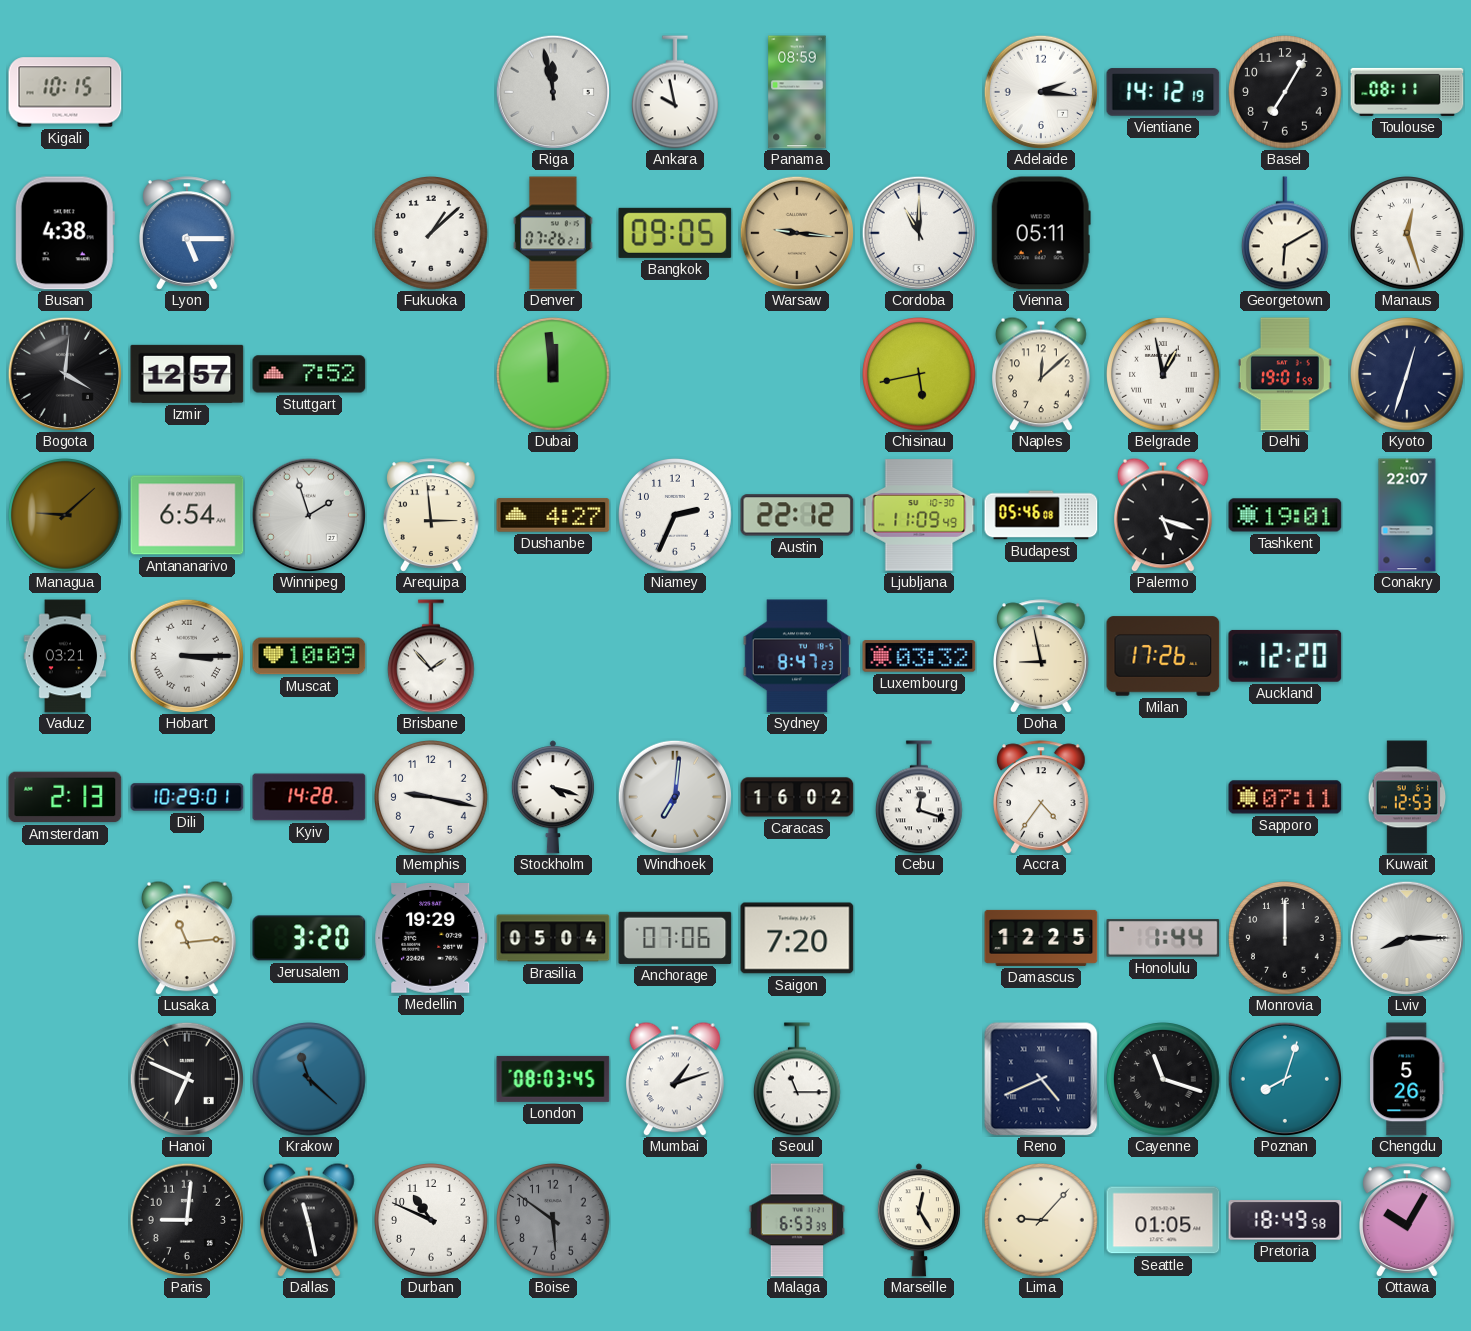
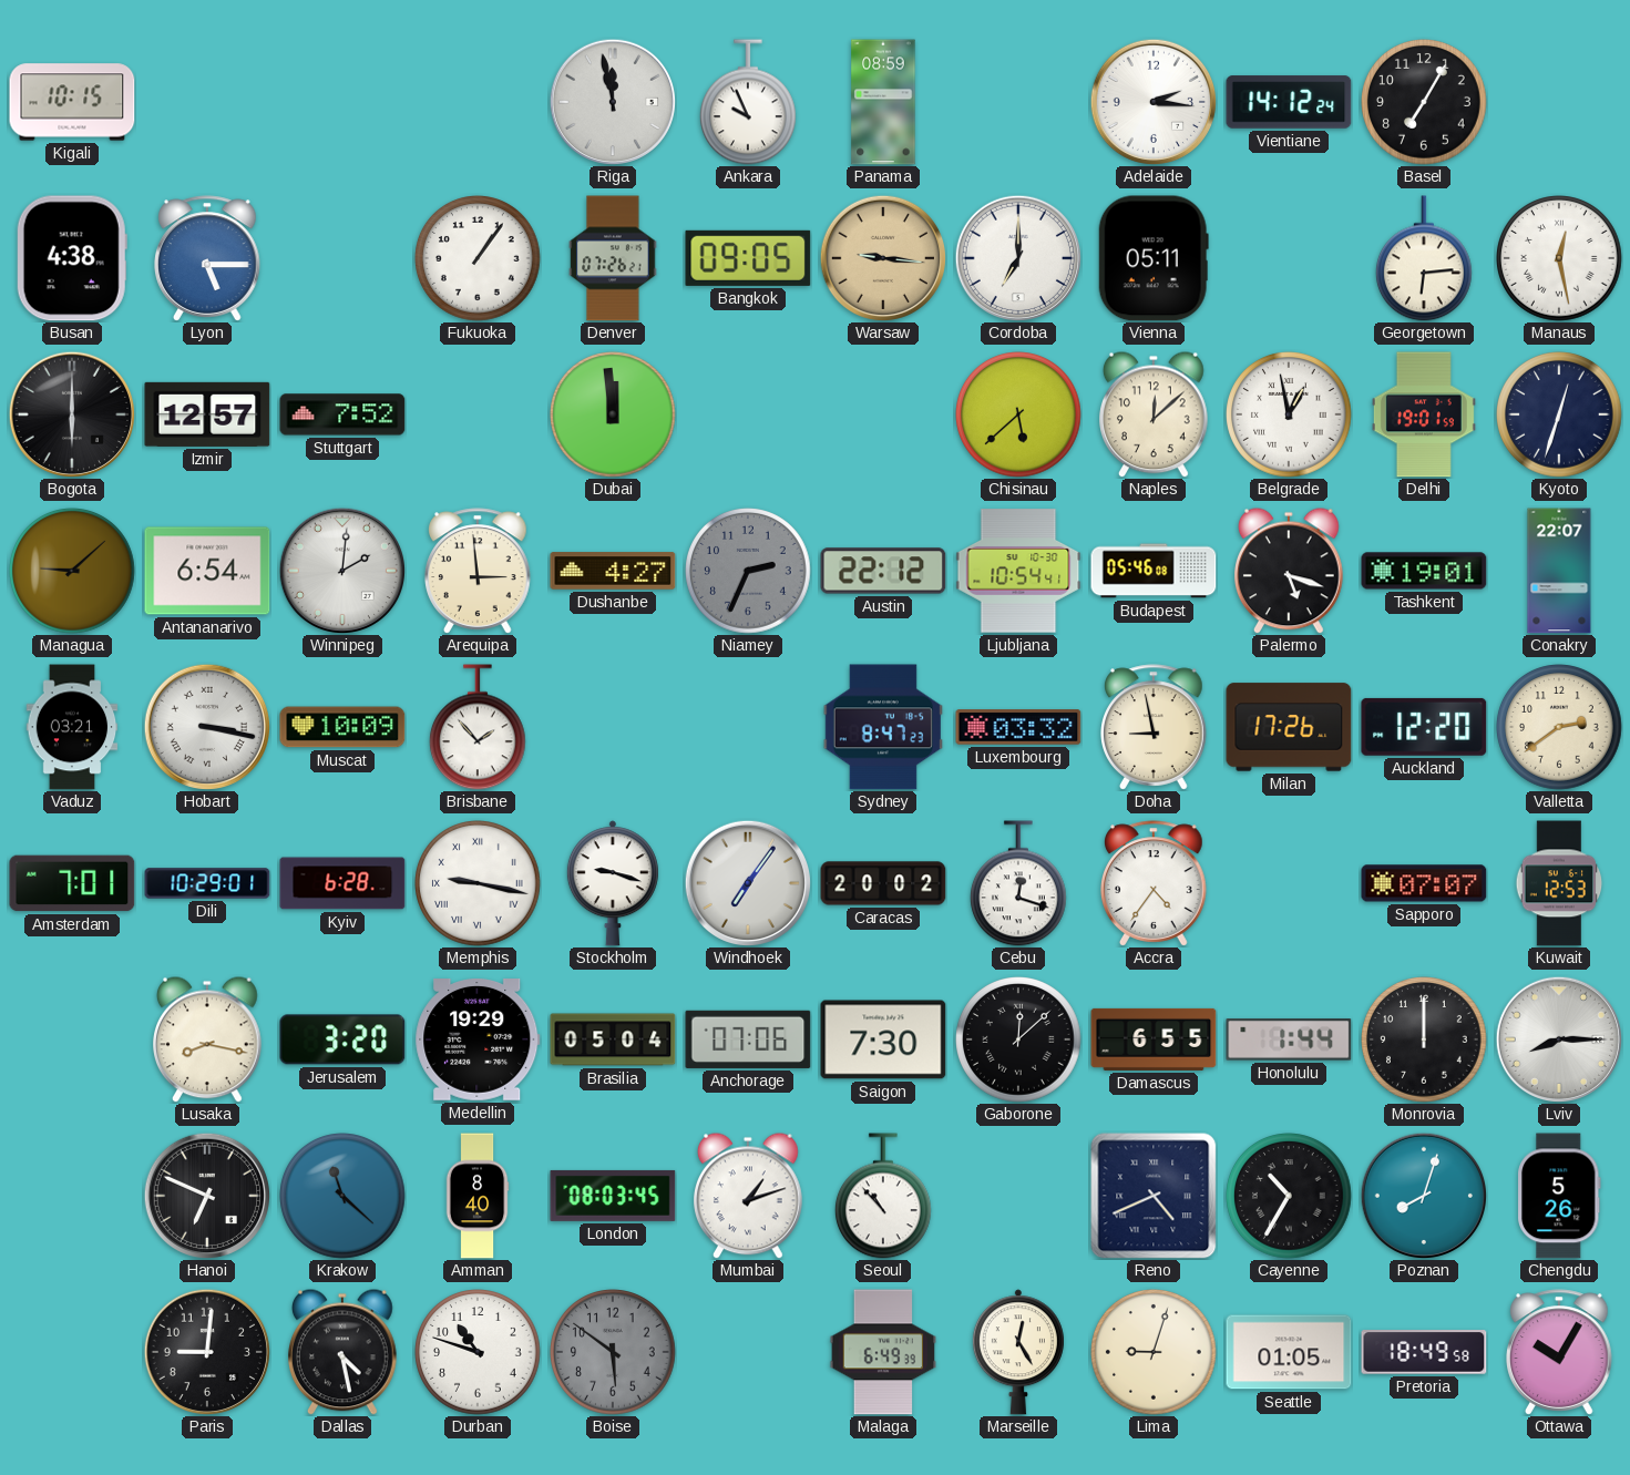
Ankara: 9:58 -> 9:56
Vientiane: 14:12:19 -> 14:12:24
Toulouse: 08:11 -> none
Fukuoka: 1:08 -> 1:06
Cordoba: 11:00 -> 7:00
Georgetown: 6:10 -> 6:14
Manaus: 12:27 -> 12:28
Bogota: 4:01 -> 6:00
Chisinau: 5:43 -> 5:38
Winnipeg: 1:57 -> 2:01
Niamey dial: white -> grey
Ljubljana: 11:09 -> 10:54
Hobart: 3:15 -> 3:17
Valletta: none -> 2:39
Amsterdam: 2:13 -> 7:01
Kyiv: 14:28 -> 6:28
Memphis numerals: Arabic -> Roman
Stockholm: 4:18 -> 9:18
Windhoek: 7:01 -> 7:06
Caracas: 16:02 -> 20:02
Sapporo: 07:11 -> 07:07
Lusaka: 11:14 -> 8:17
Saigon: 7:20 -> 7:30
Gaborone: none -> 12:08
Damascus: 12:25 -> 6:55
Amman: none -> 8:40
Seoul: 11:15 -> 10:53
Cayenne: 11:18 -> 10:35
Dallas: 11:28 -> 4:28
Durban: 10:49 -> 10:48
Malaga: 6:53 -> 6:49
Lima: 9:07 -> 9:03
